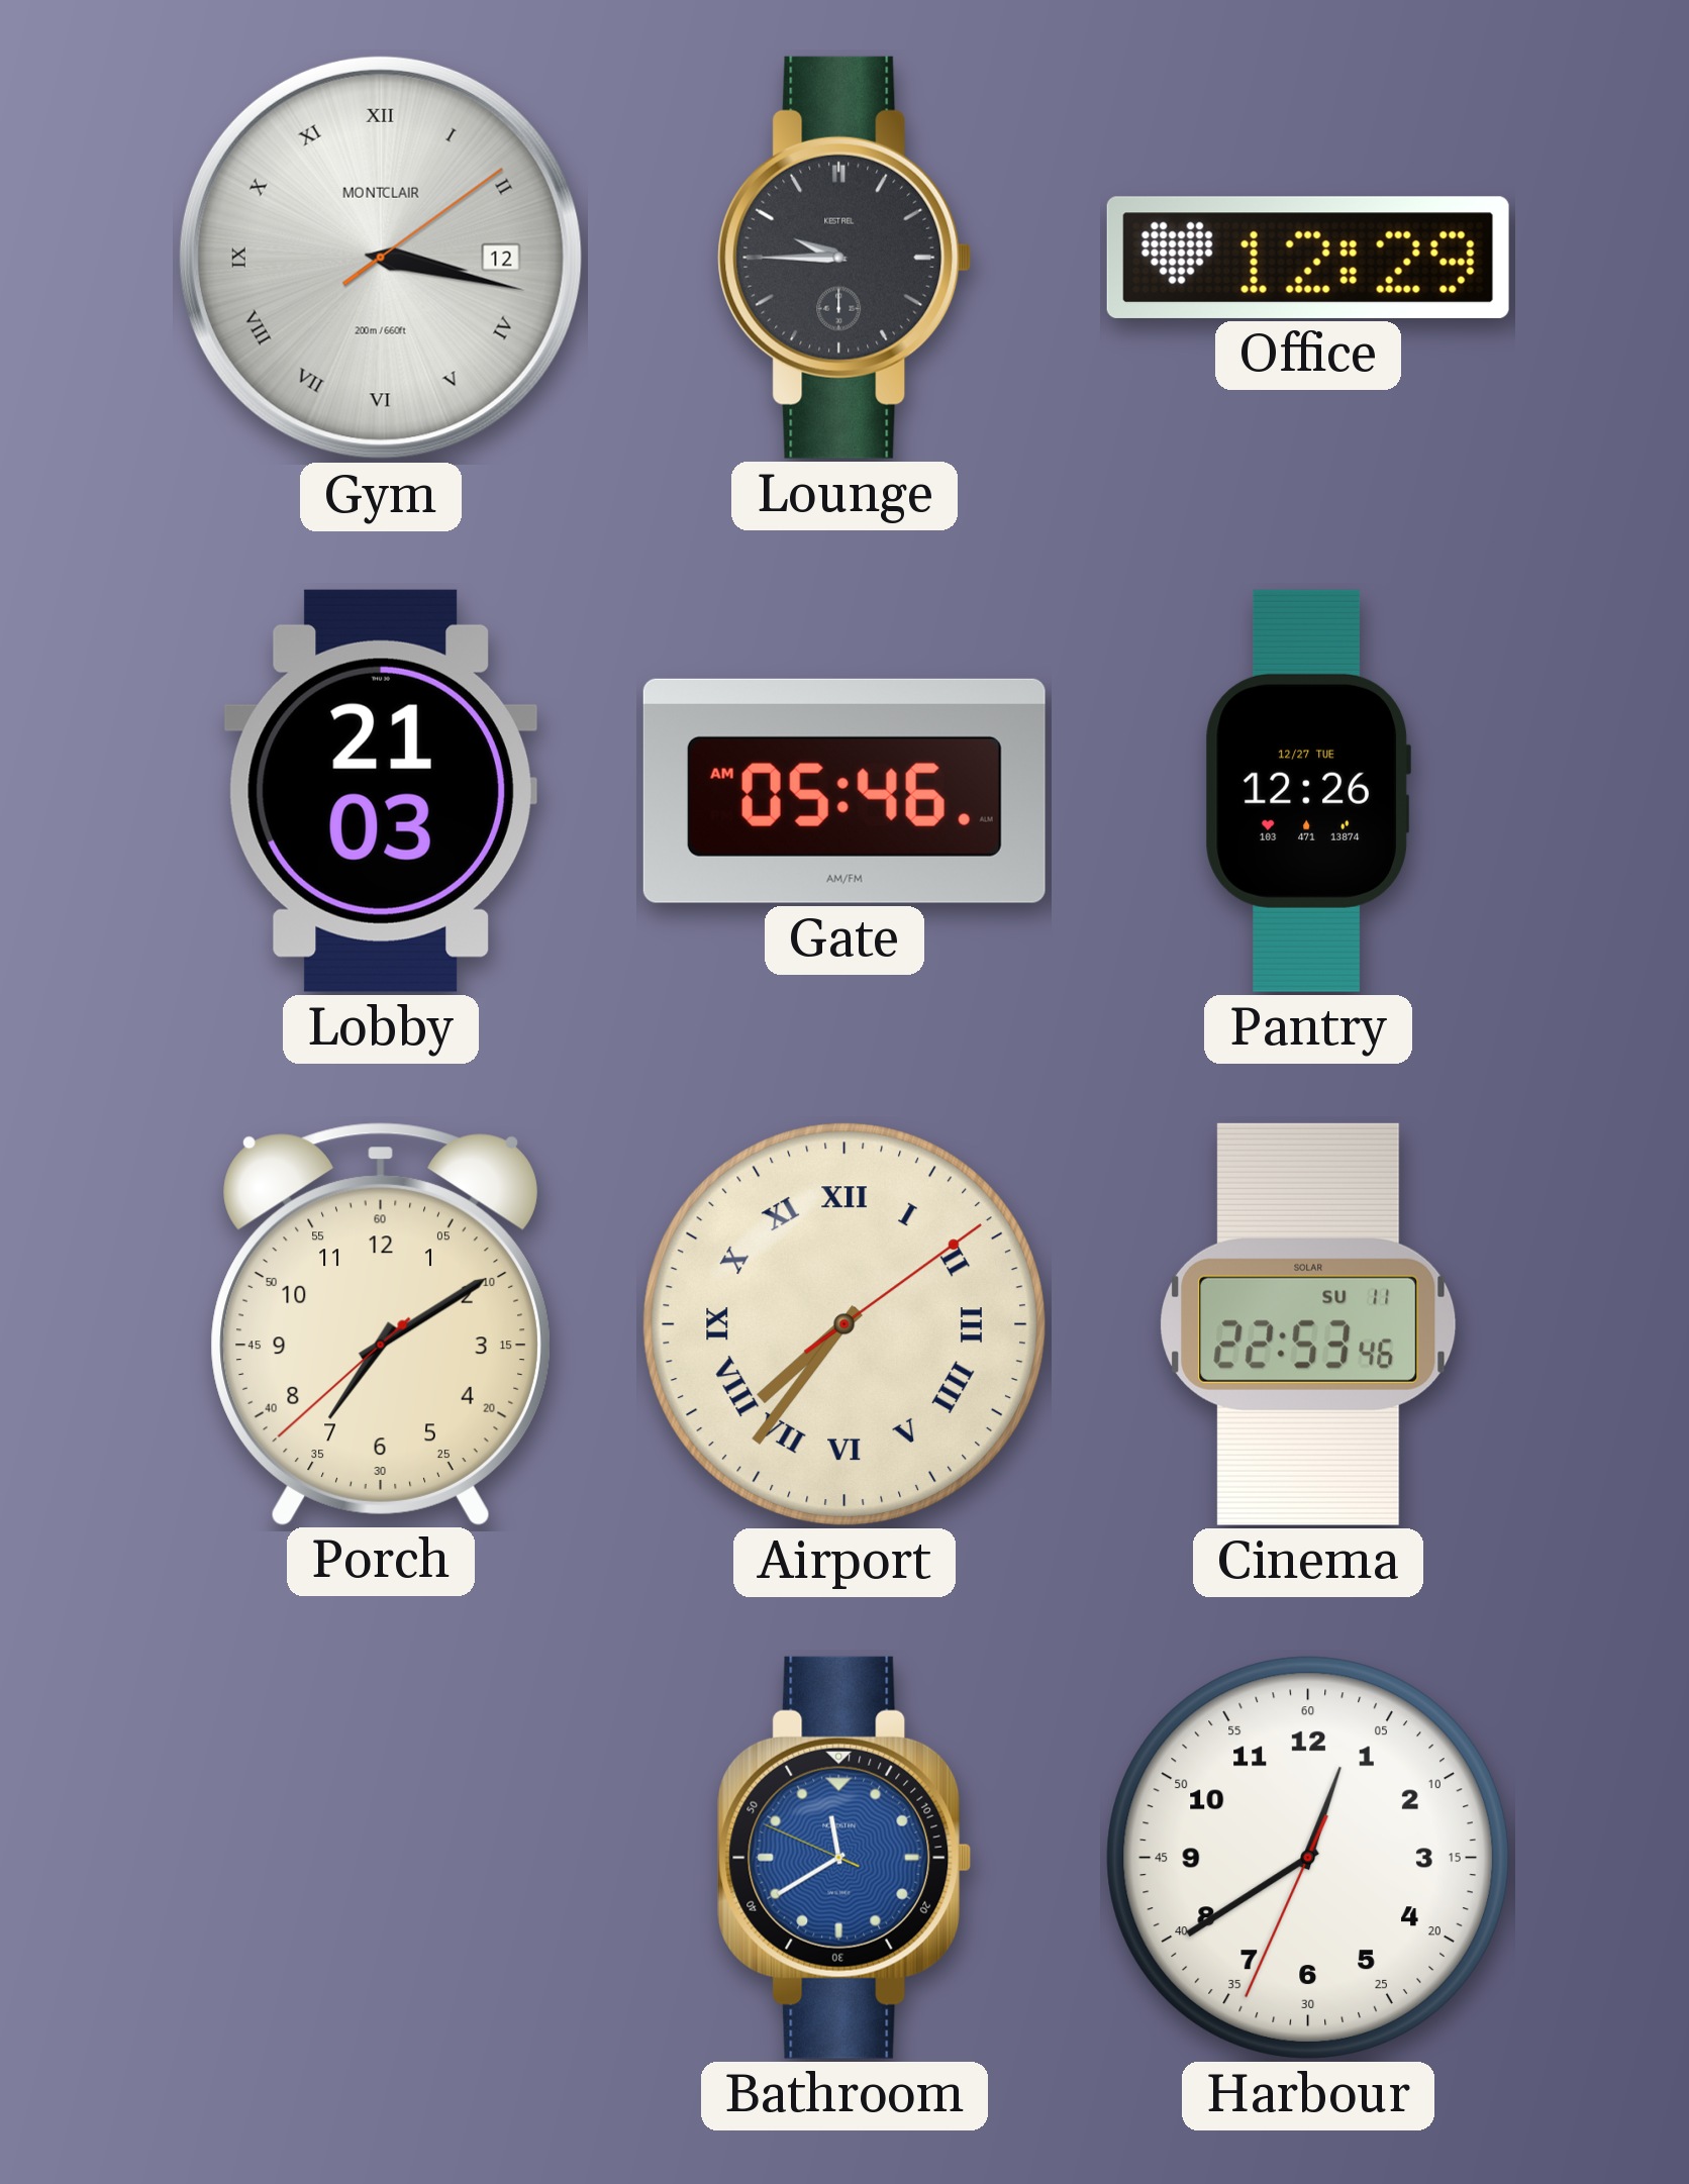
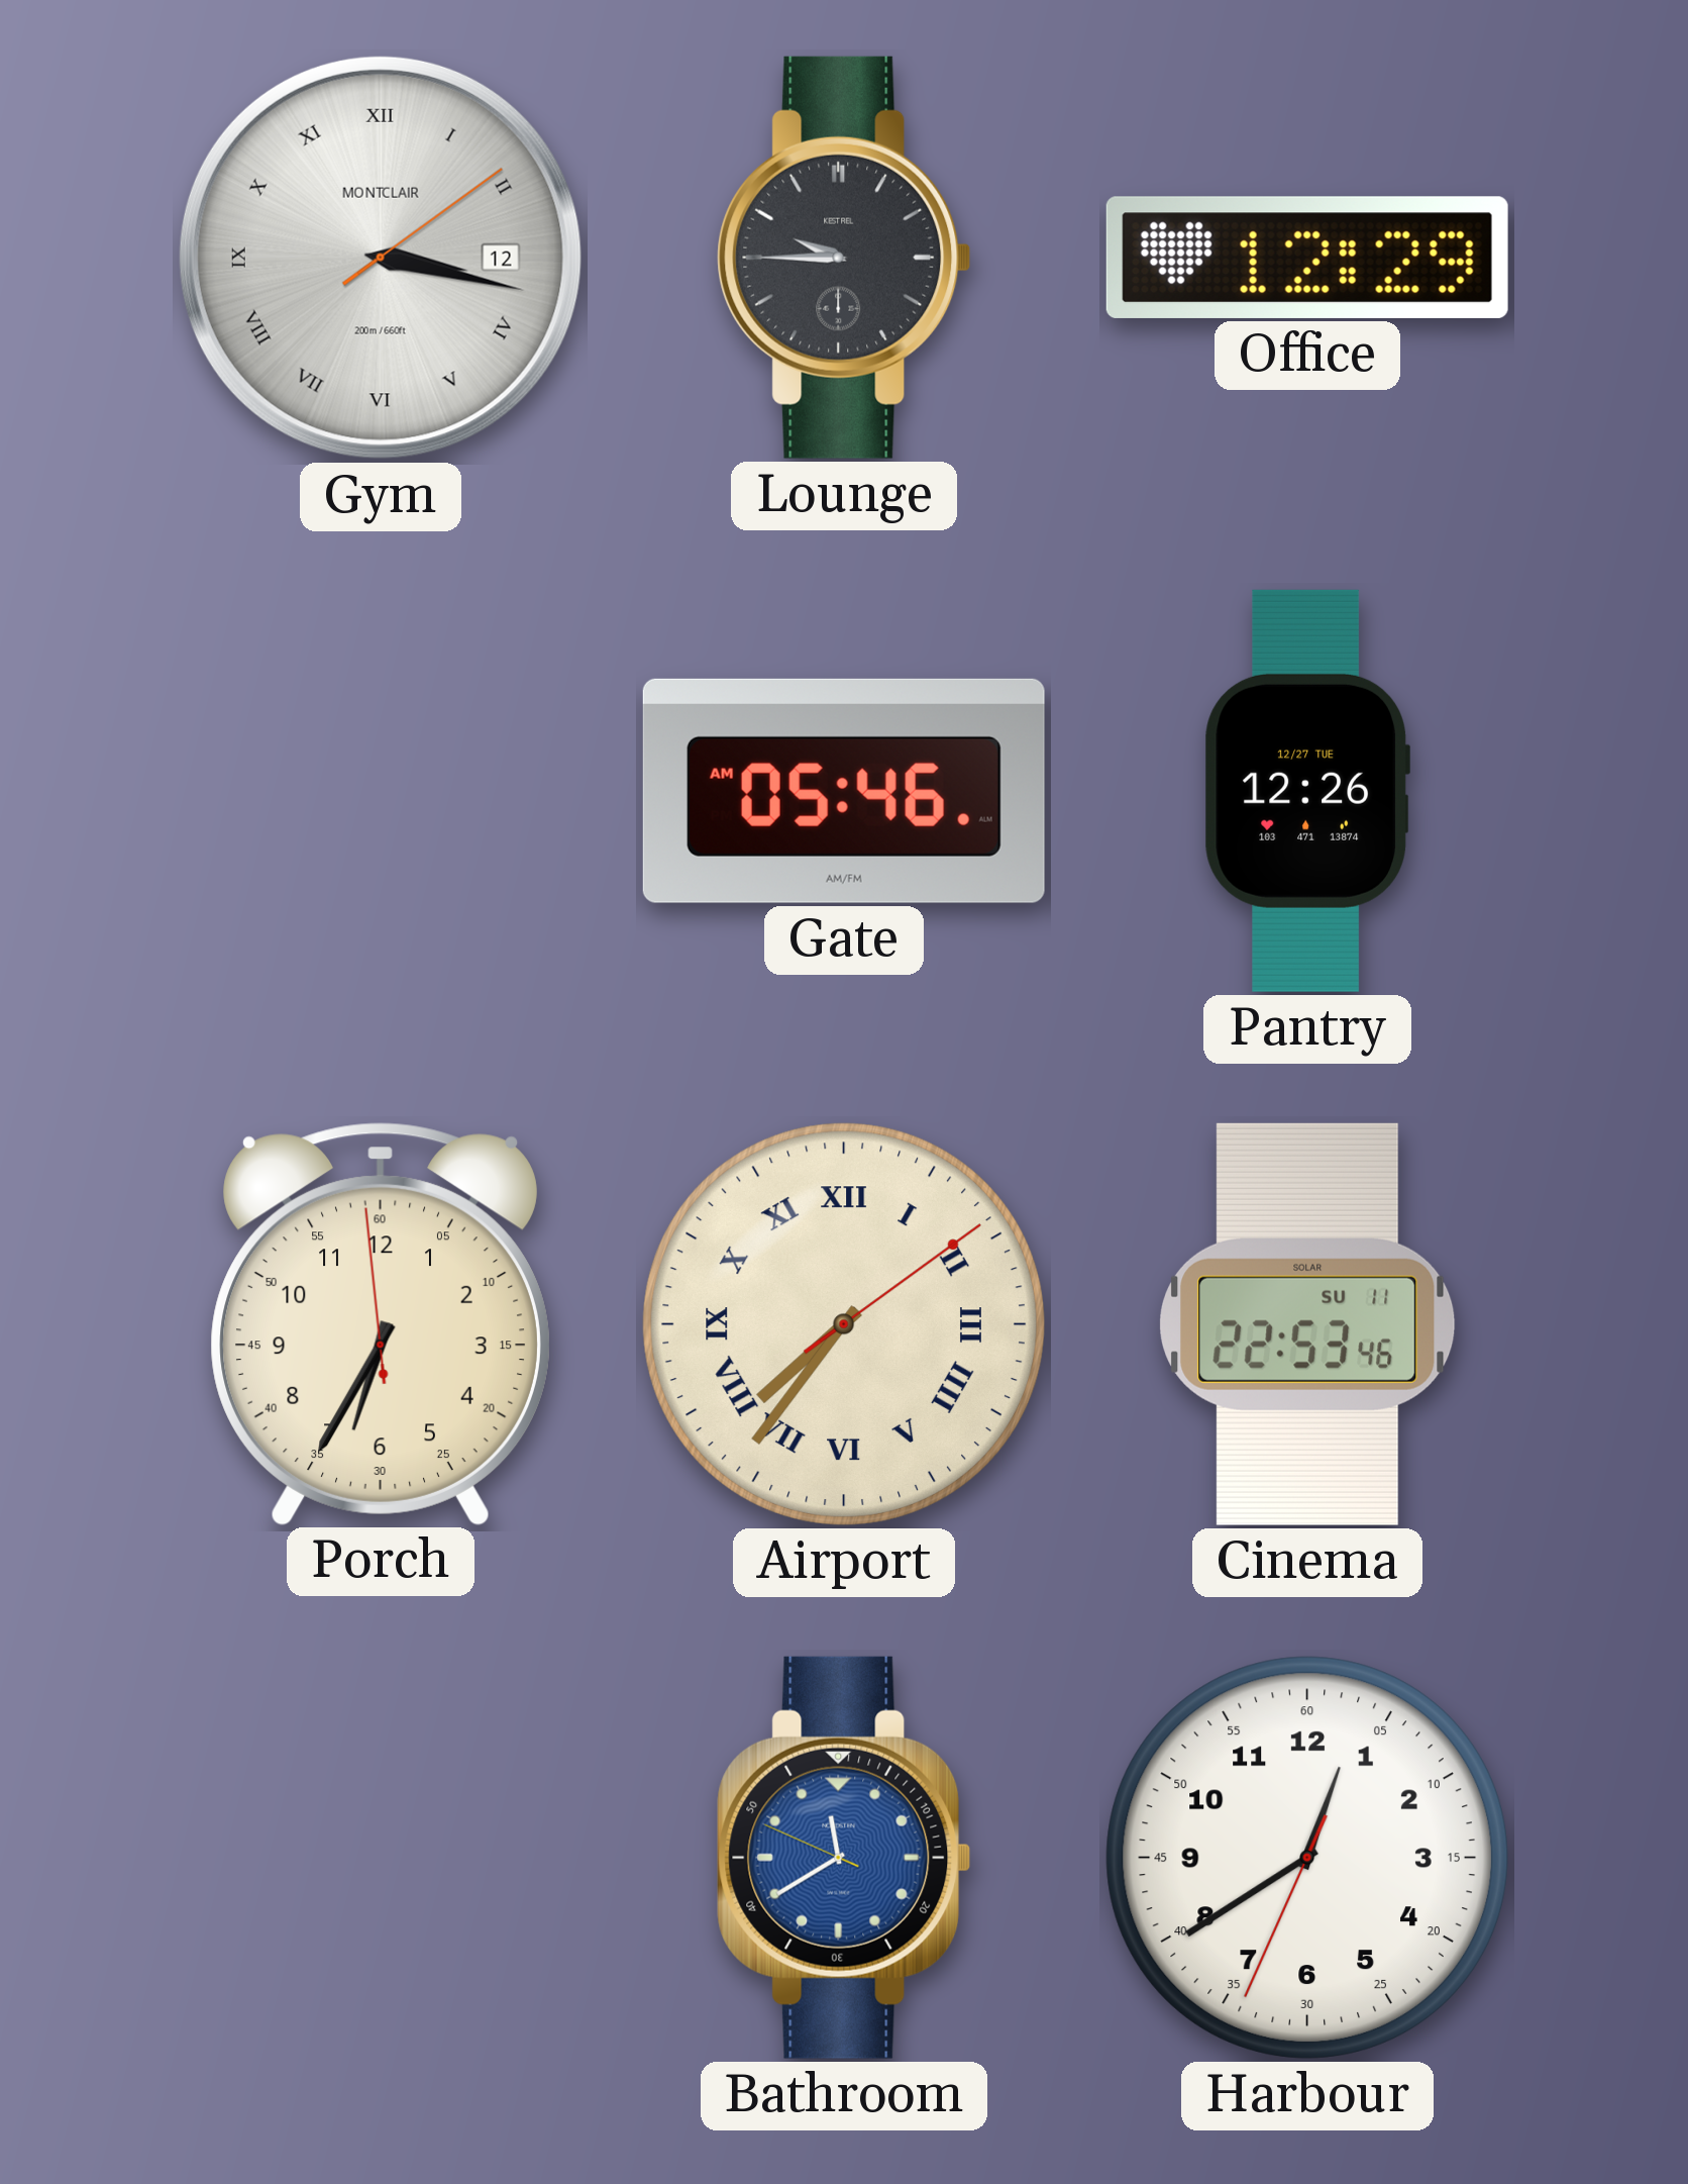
Lobby: 21:03 -> none
Porch: 7:09 -> 6:34
